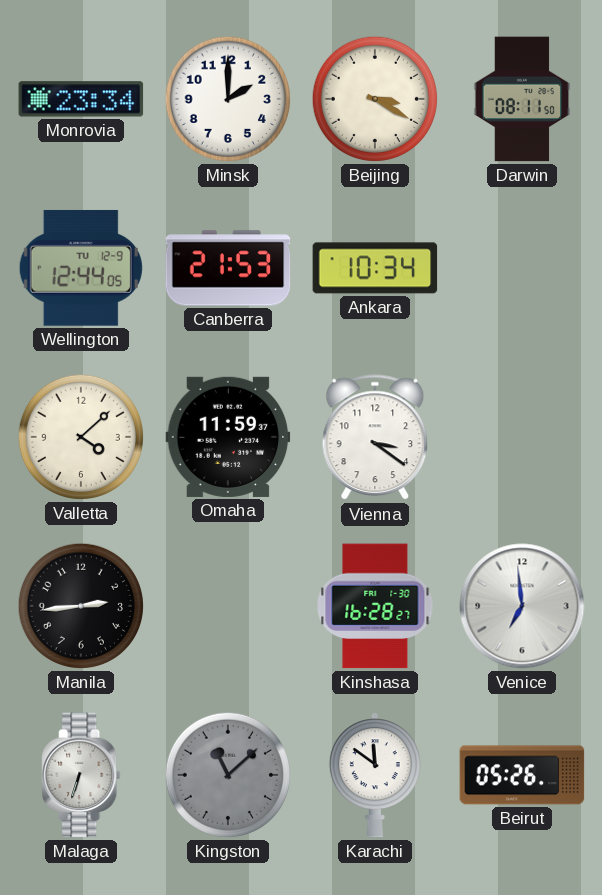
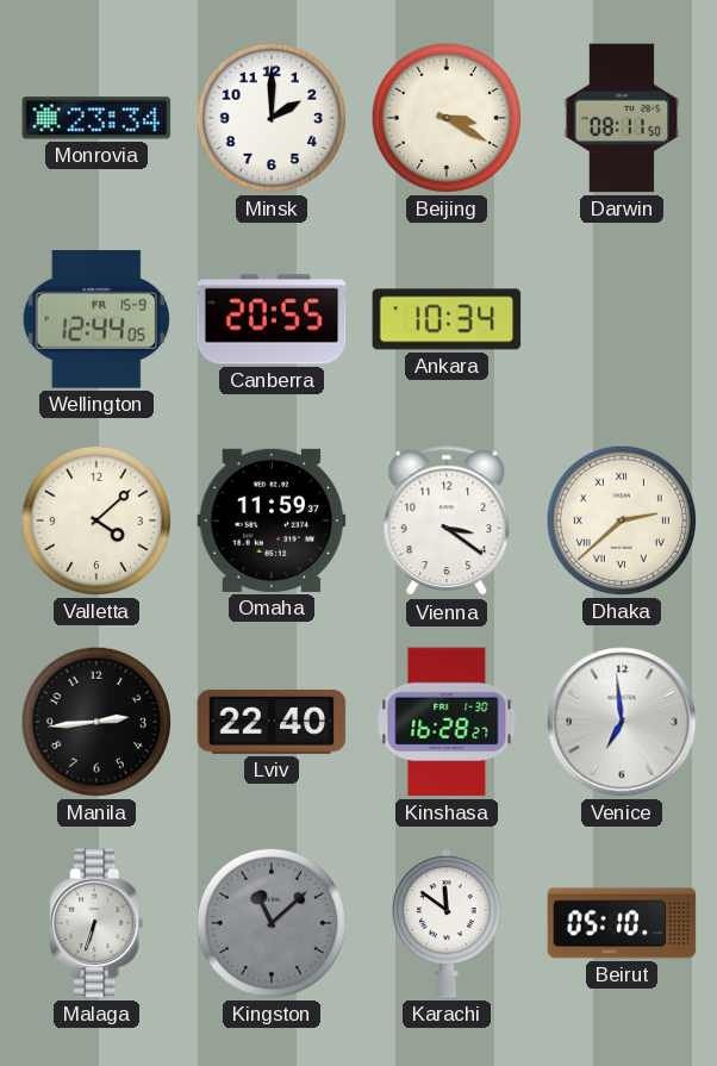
Wellington date: TU 12-9 -> FR 15-9
Canberra: 21:53 -> 20:55
Dhaka: none -> 2:38
Lviv: none -> 22:40
Beirut: 05:26 -> 05:10
